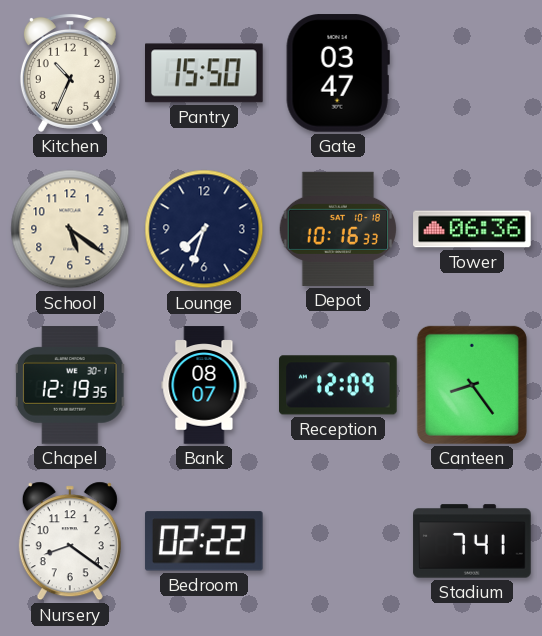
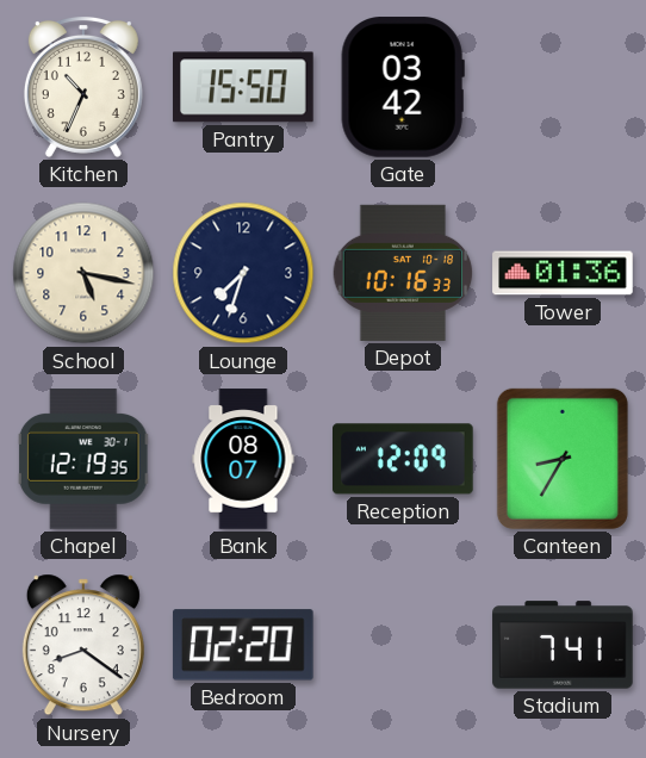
Gate: 03:47 -> 03:42
School: 5:21 -> 5:17
Tower: 06:36 -> 01:36
Canteen: 8:24 -> 8:35
Bedroom: 02:22 -> 02:20
